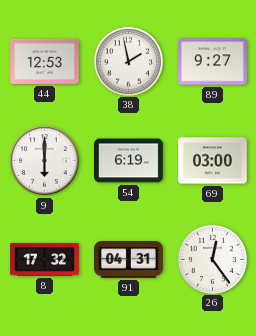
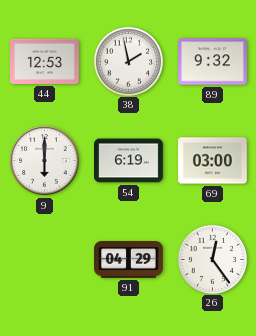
89: 9:27 -> 9:32
8: 17:32 -> none
91: 04:31 -> 04:29
